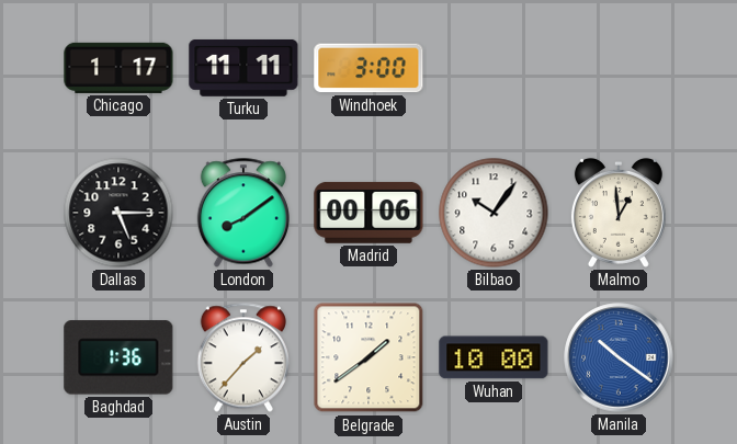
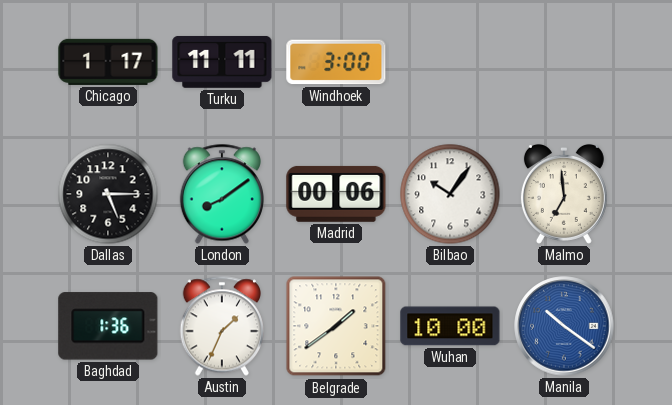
Malmo: 12:59 -> 6:59
Austin: 1:37 -> 1:34
